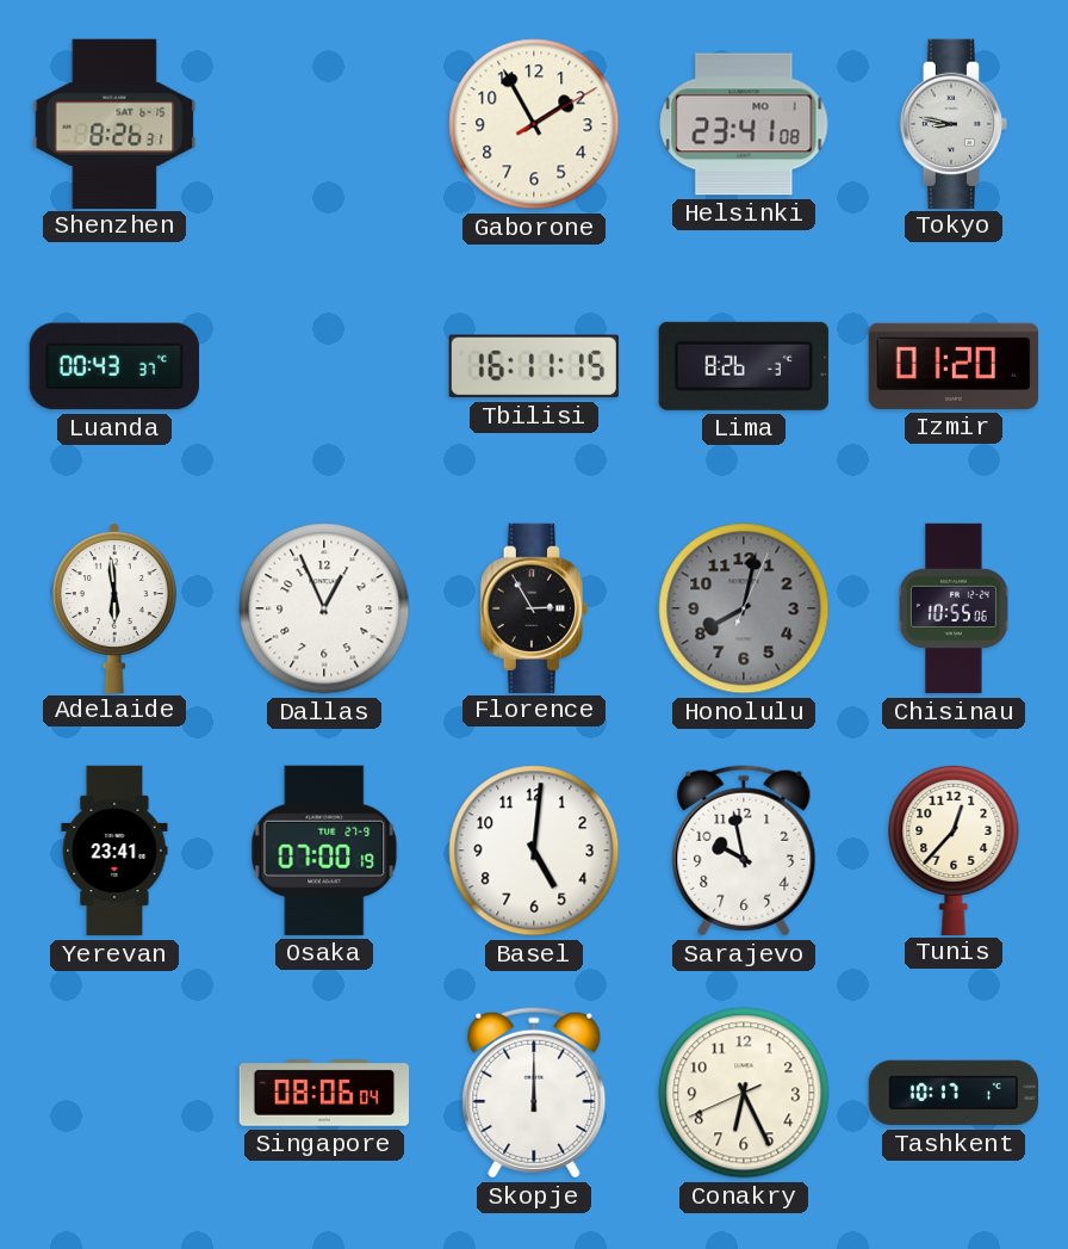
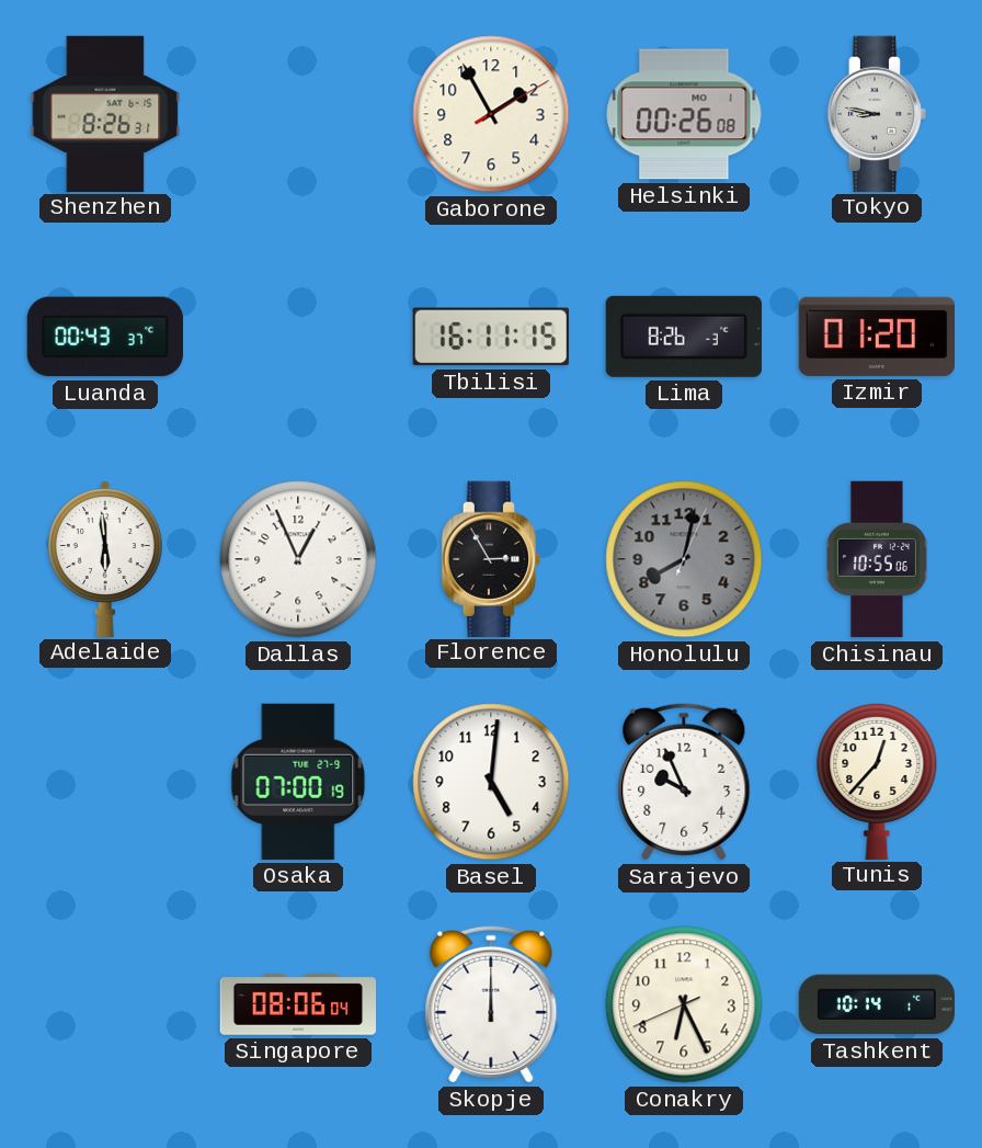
Helsinki: 23:41 -> 00:26
Yerevan: 23:41 -> none
Sarajevo: 9:58 -> 9:56
Tashkent: 10:17 -> 10:14
